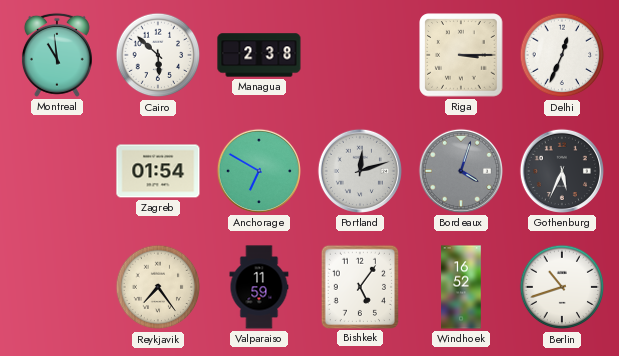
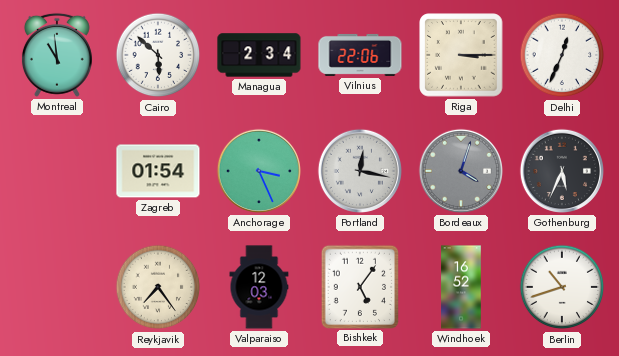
Managua: 2:38 -> 2:34
Vilnius: none -> 22:06
Anchorage: 6:50 -> 3:26
Portland: 12:12 -> 12:17
Valparaiso: 11:59 -> 12:03
